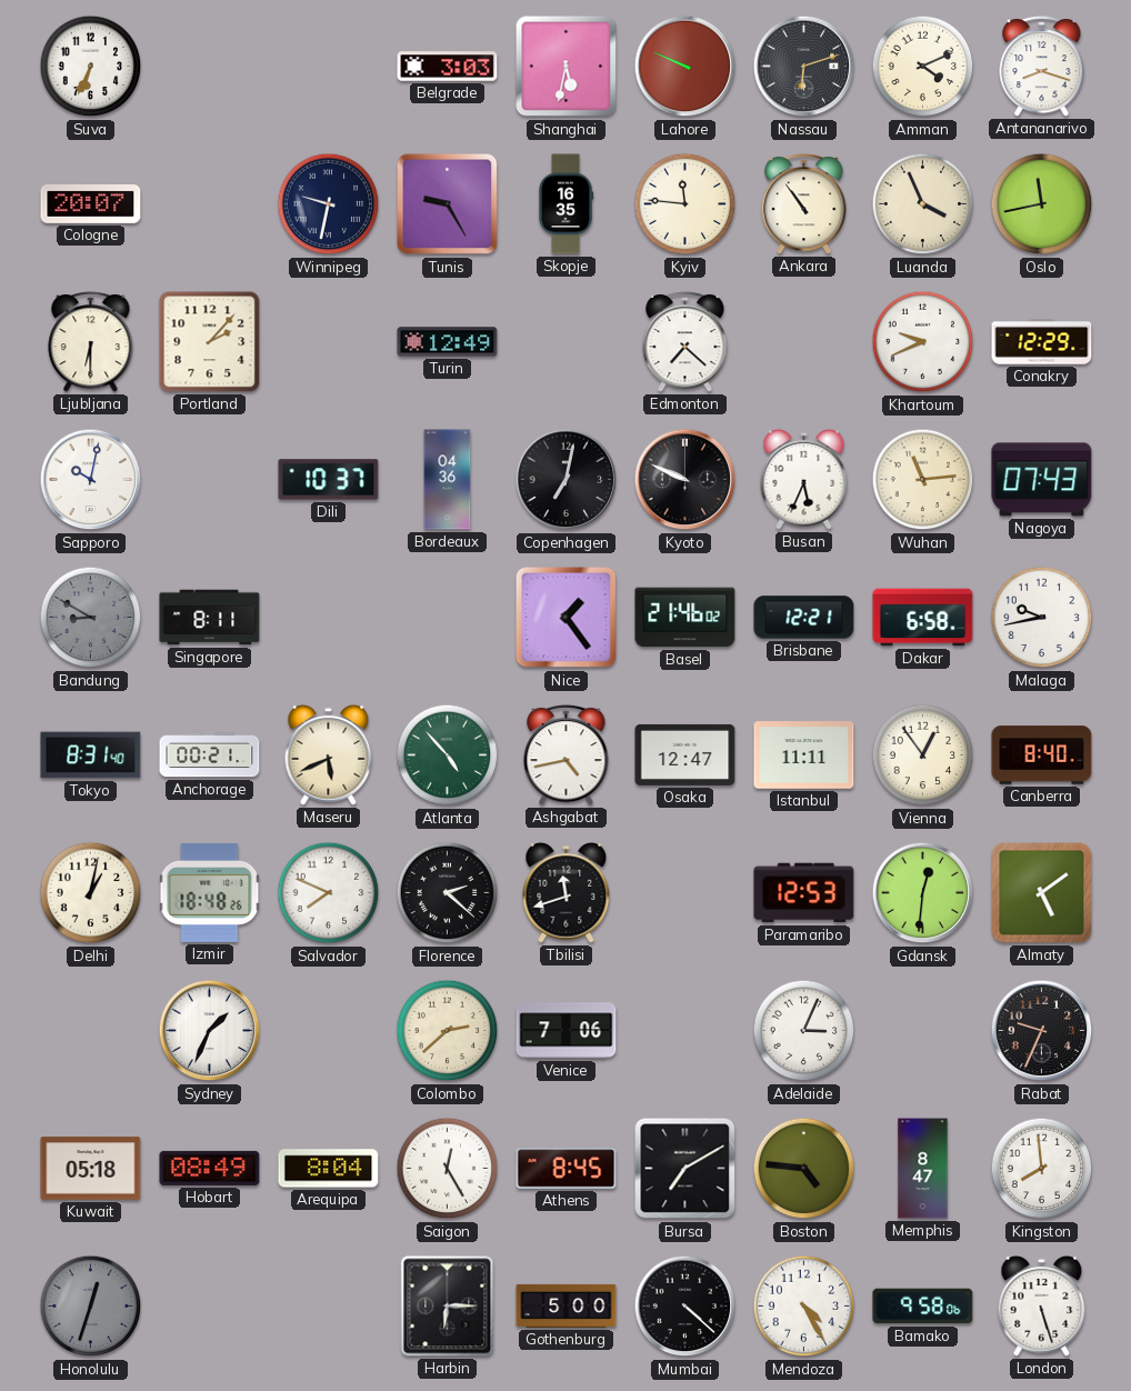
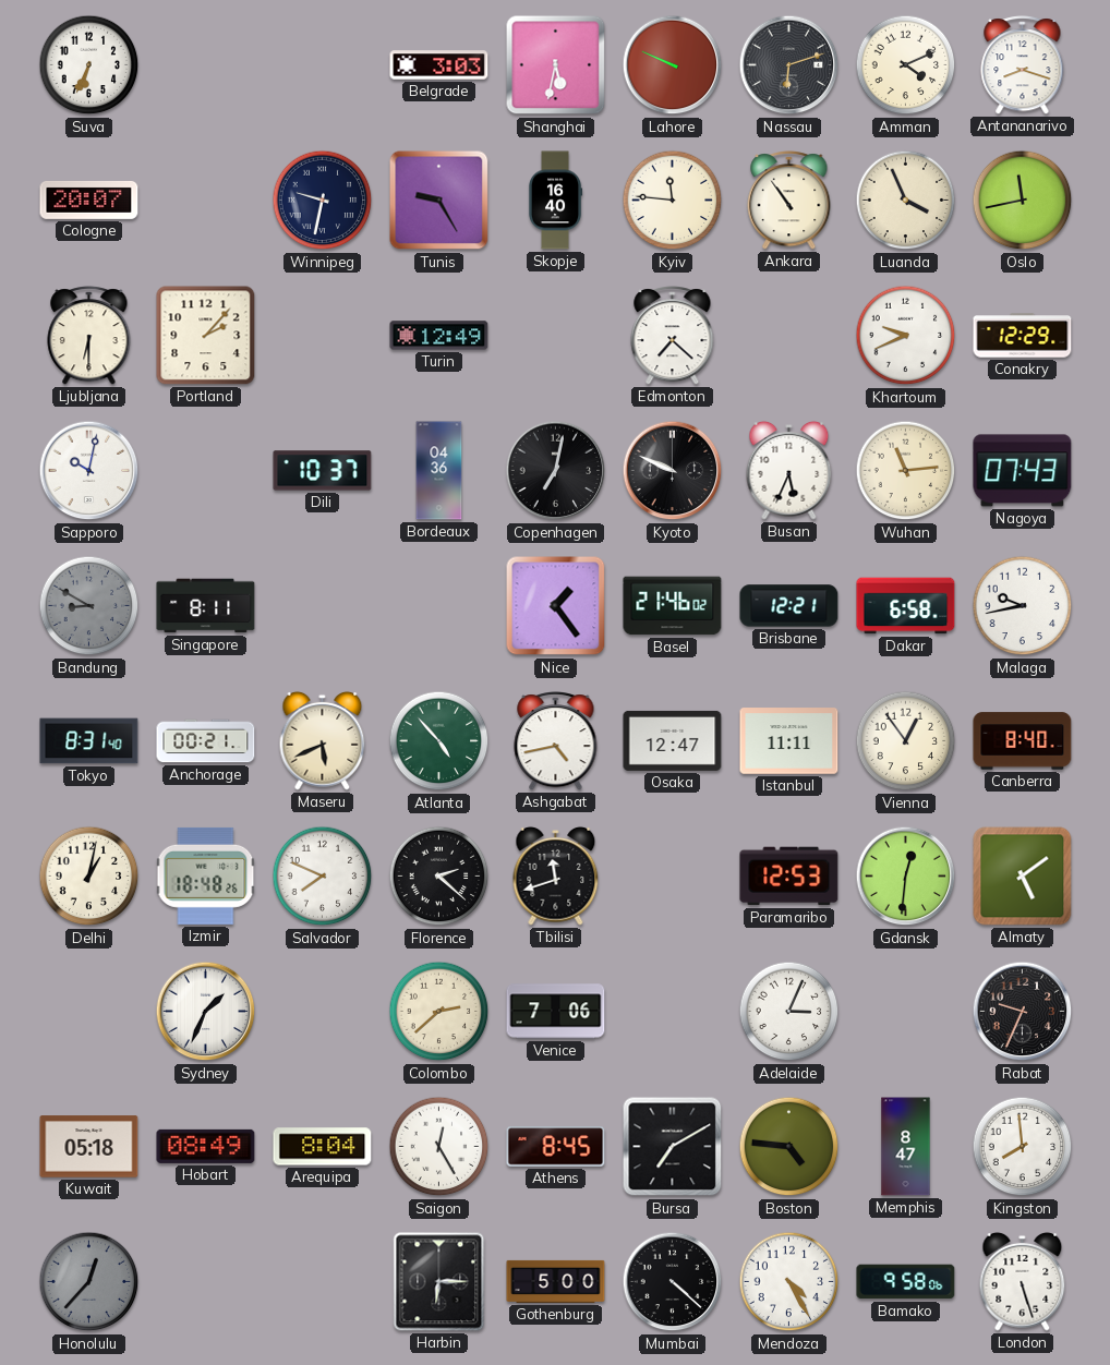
Skopje: 16:35 -> 16:40
Honolulu: 12:33 -> 12:37
